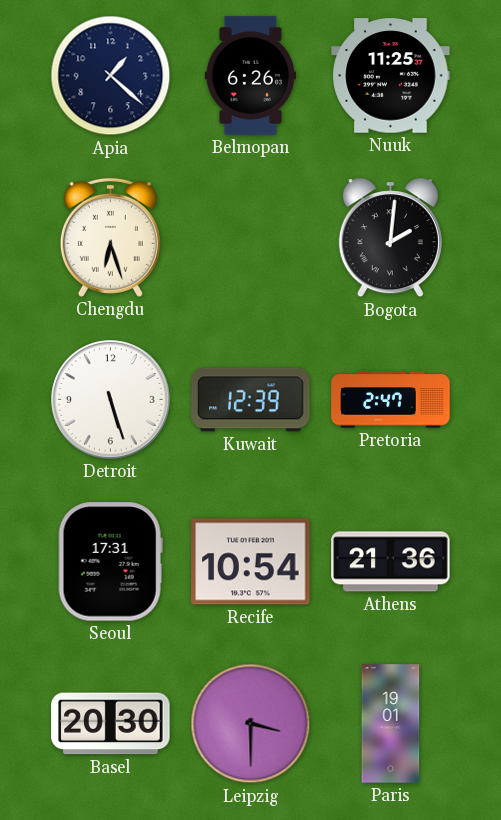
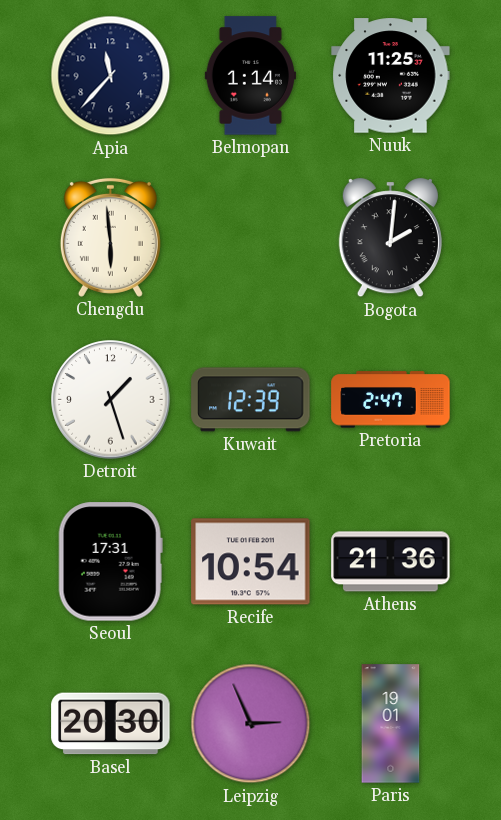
Apia: 1:22 -> 11:37
Belmopan: 6:26 -> 1:14
Chengdu: 6:27 -> 5:59
Detroit: 5:27 -> 1:27
Leipzig: 3:30 -> 2:56
